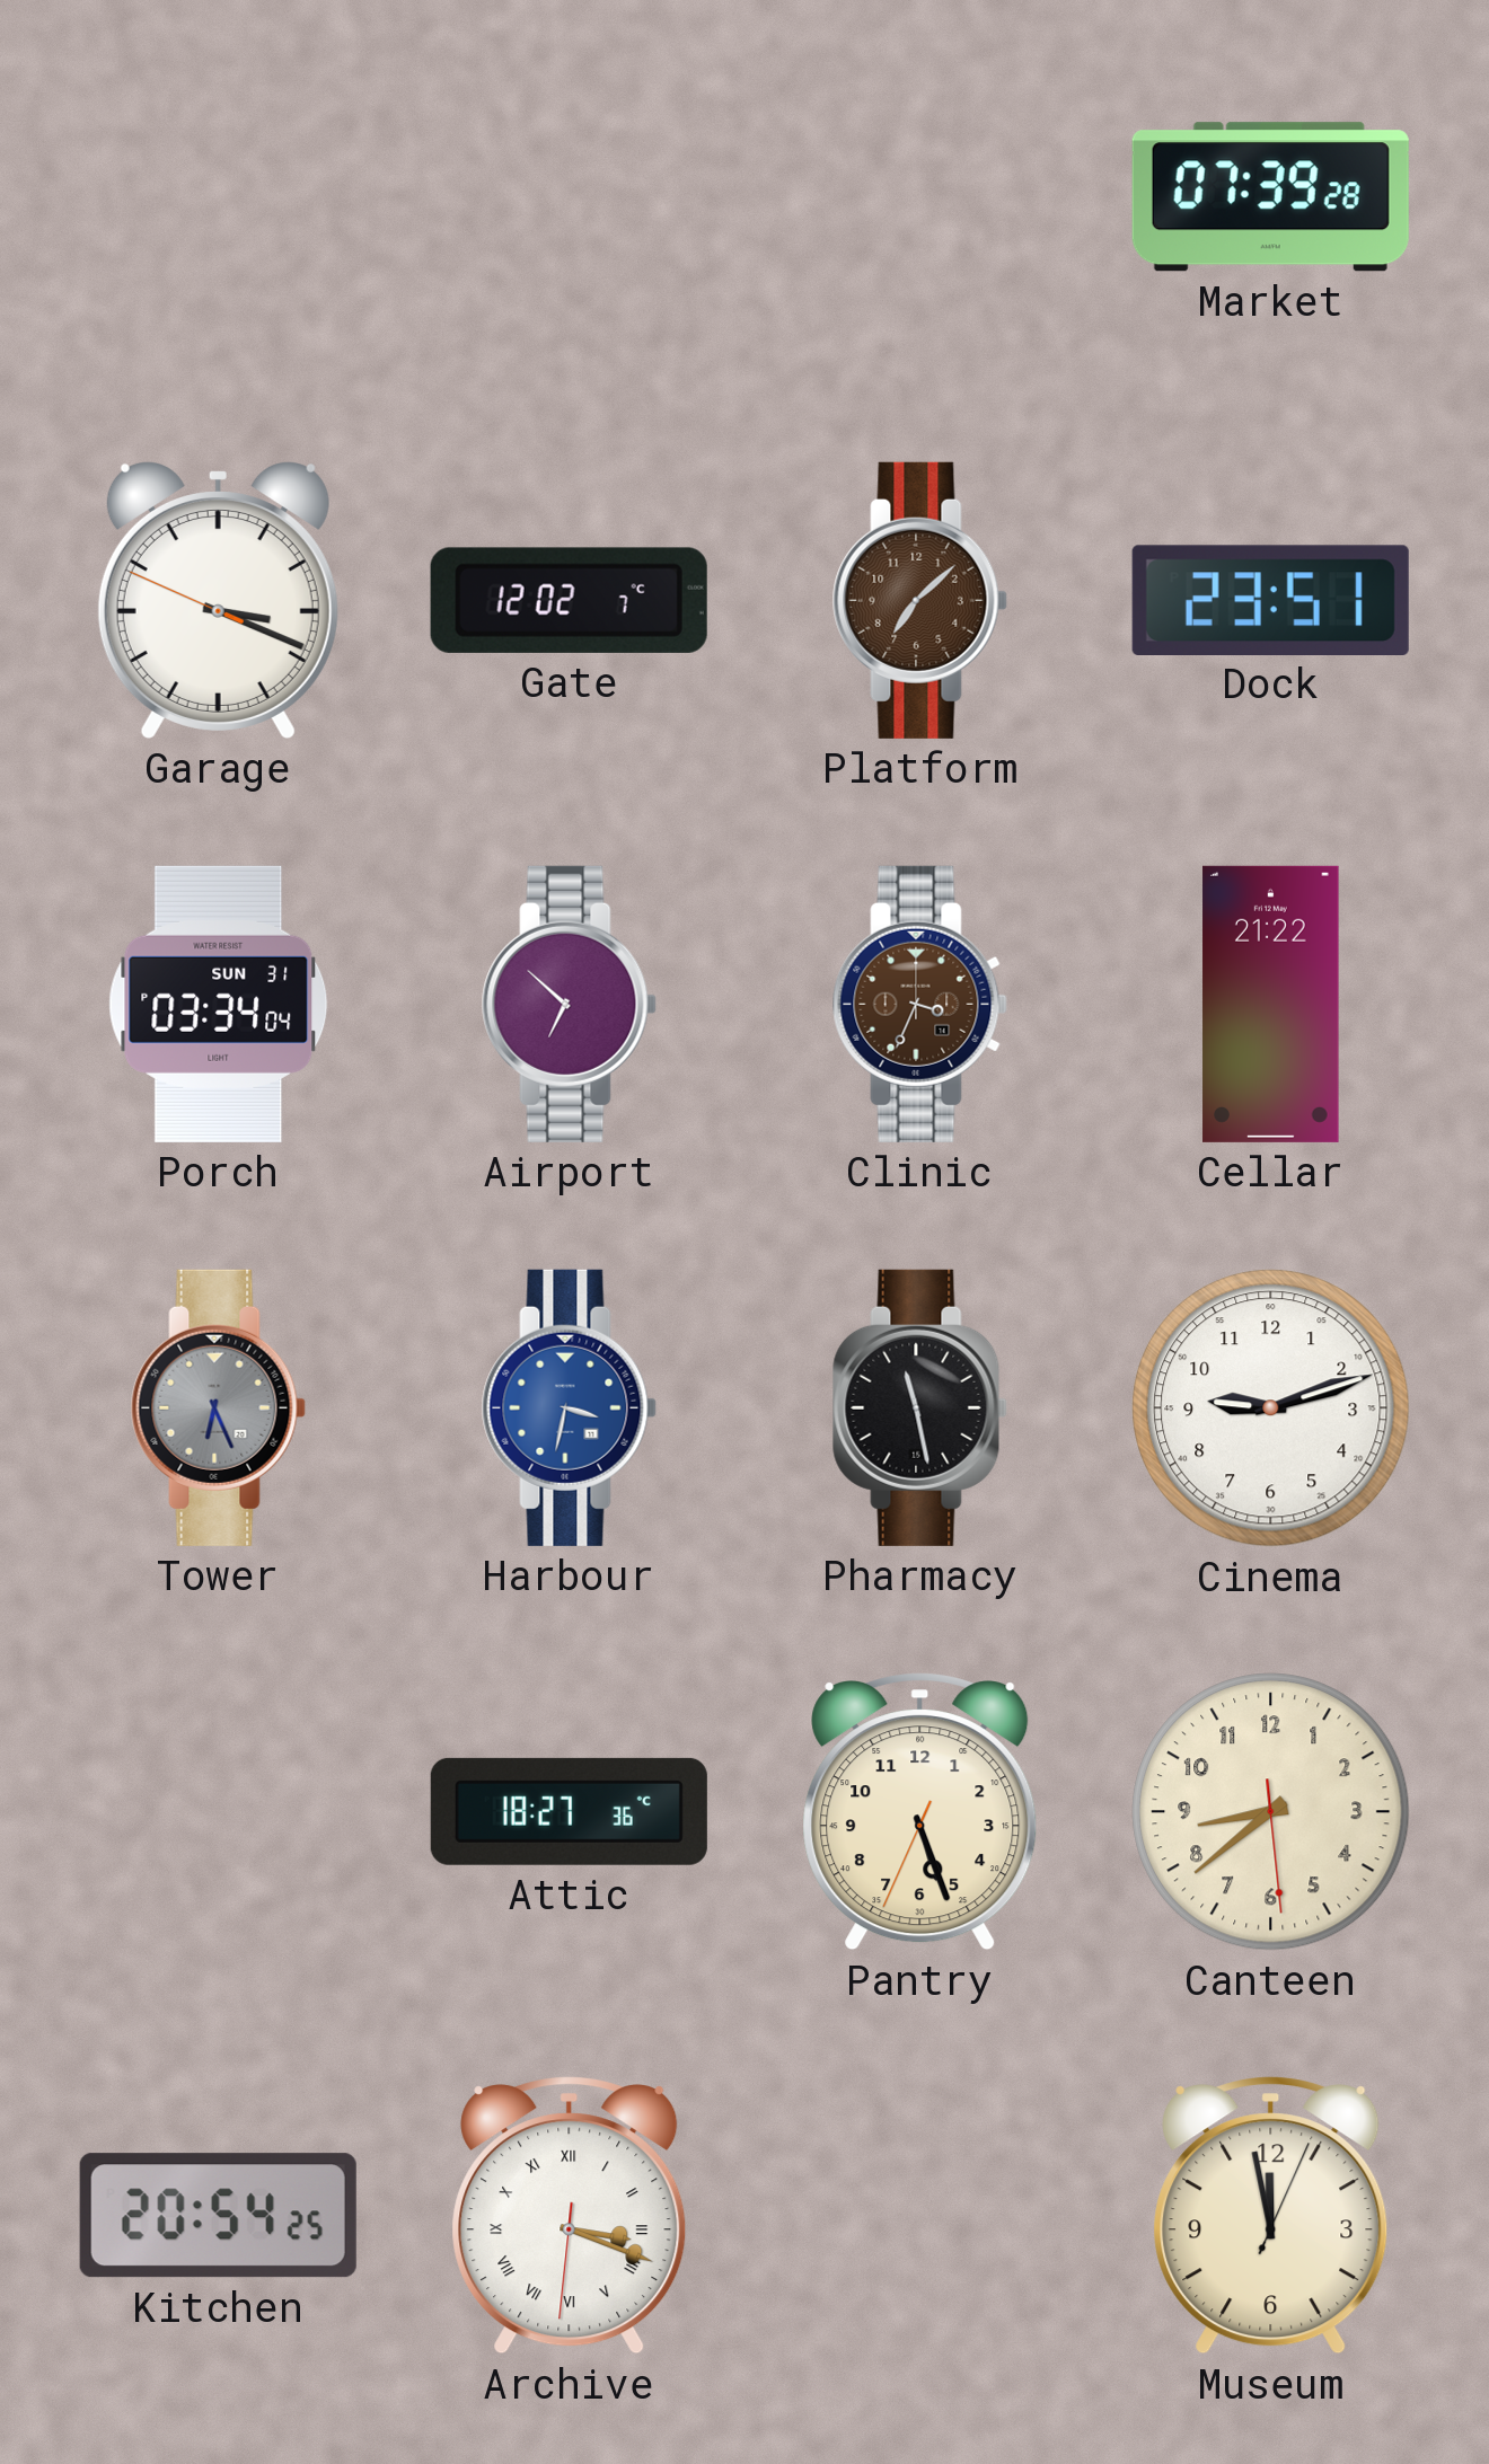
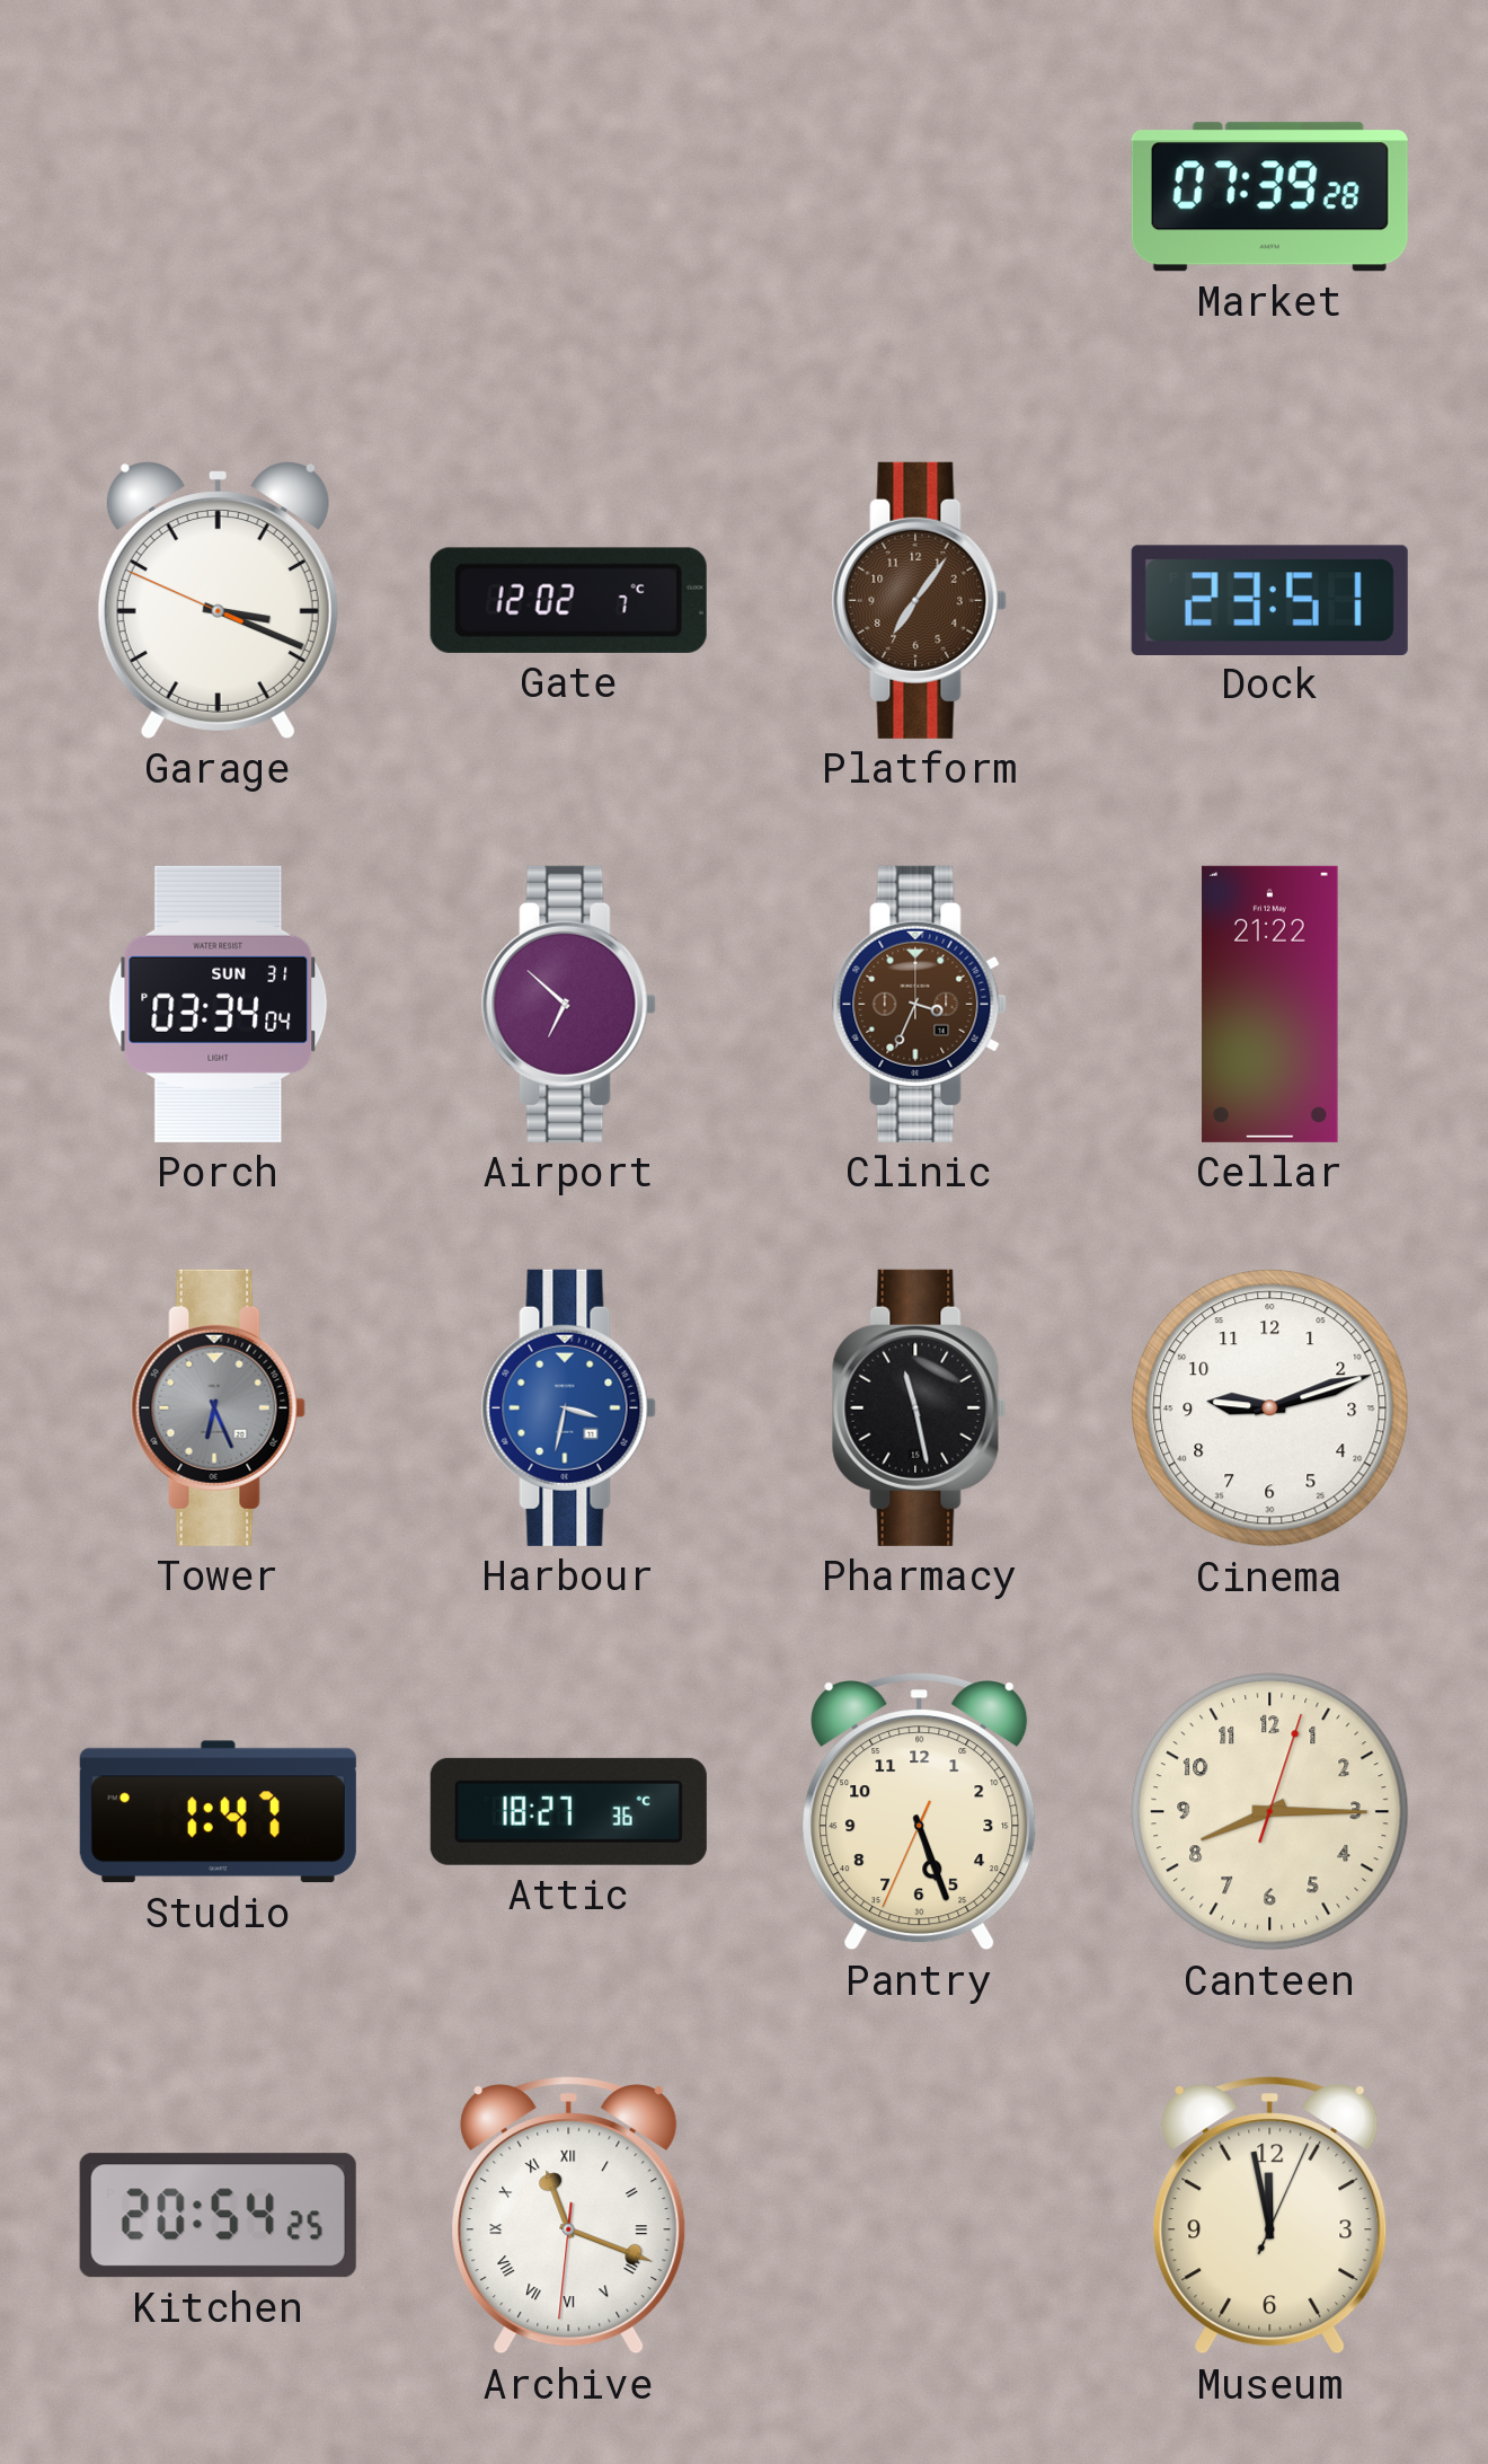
Platform: 7:08 -> 7:06
Studio: none -> 1:47
Canteen: 8:38 -> 8:15
Archive: 3:18 -> 11:18
